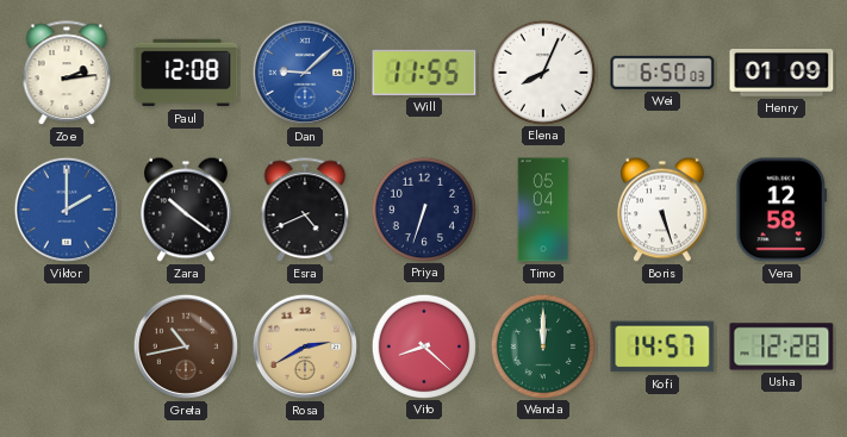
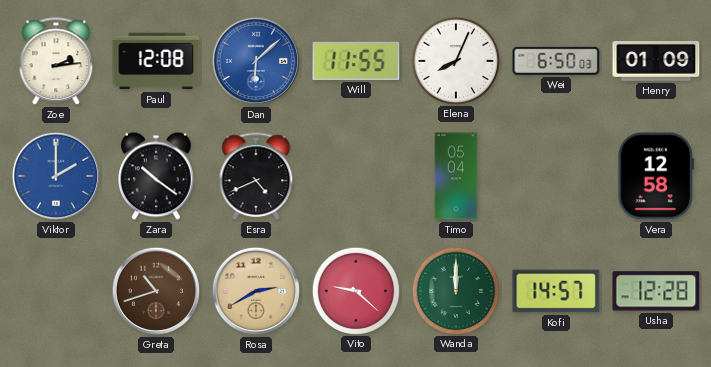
Dan: 9:08 -> 6:08
Priya: 6:33 -> none
Boris: 5:27 -> none
Greta: 10:43 -> 10:42
Vito: 8:22 -> 9:22
